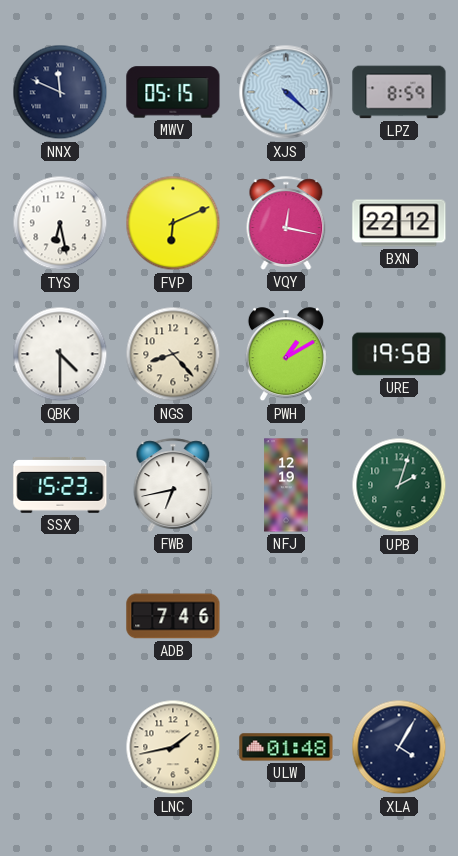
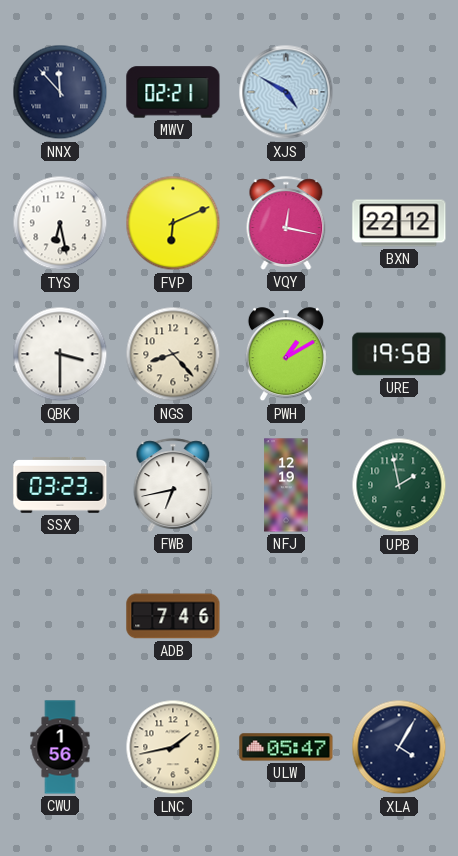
NNX: 11:49 -> 11:53
MWV: 05:15 -> 02:21
XJS: 4:22 -> 4:50
LPZ: 8:59 -> none
QBK: 4:30 -> 3:30
SSX: 15:23 -> 03:23
UPB: 2:03 -> 1:58
CWU: none -> 1:56
ULW: 01:48 -> 05:47
